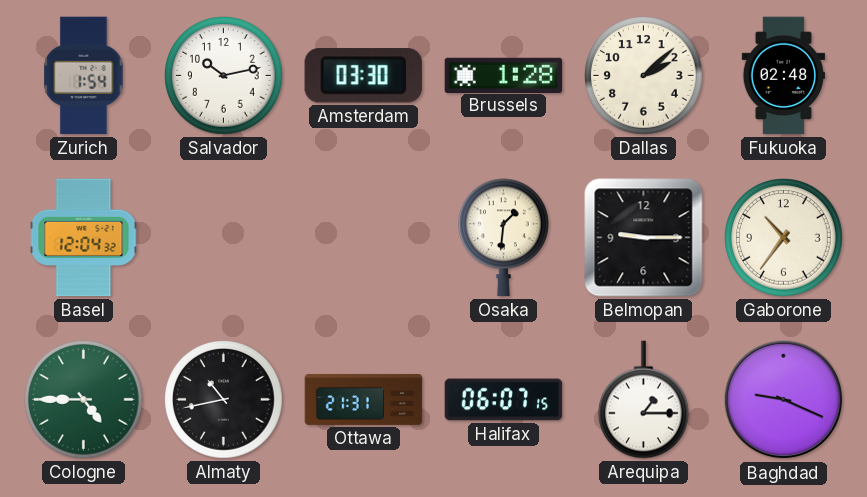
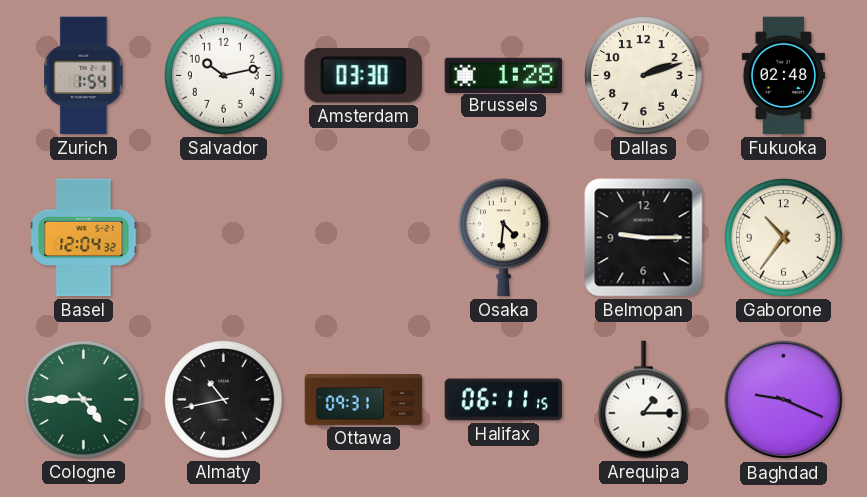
Dallas: 2:08 -> 2:12
Osaka: 1:31 -> 4:31
Ottawa: 21:31 -> 09:31
Halifax: 06:07 -> 06:11
